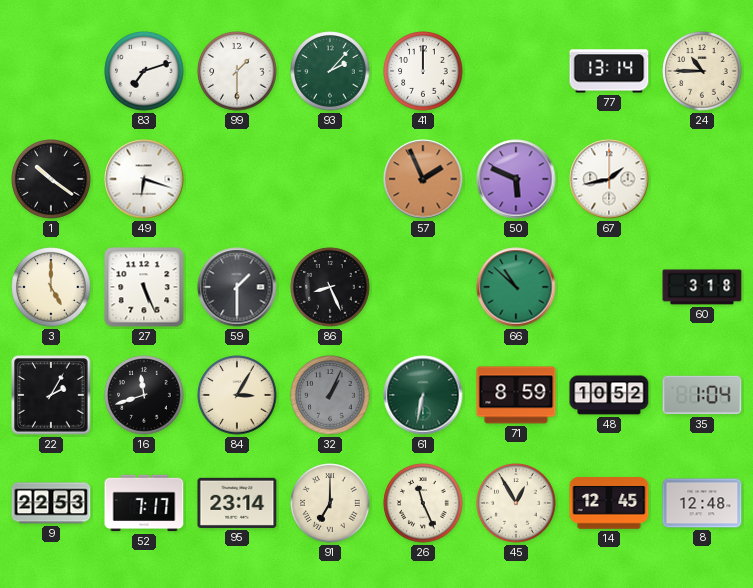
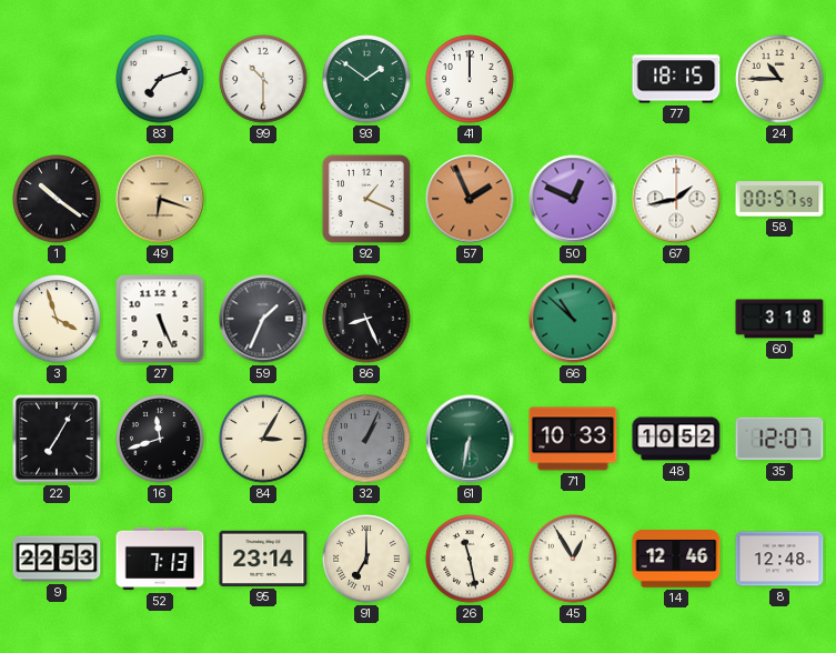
99: 1:30 -> 10:30
93: 2:07 -> 1:51
77: 13:14 -> 18:15
49 dial: white -> champagne
92: none -> 1:19
50: 5:49 -> 12:49
58: none -> 00:57
3: 5:00 -> 3:57
59: 1:30 -> 1:34
22: 2:05 -> 7:05
71: 8:59 -> 10:33
35: 1:04 -> 12:07
52: 7:17 -> 7:13
26: 11:26 -> 11:28
14: 12:45 -> 12:46
